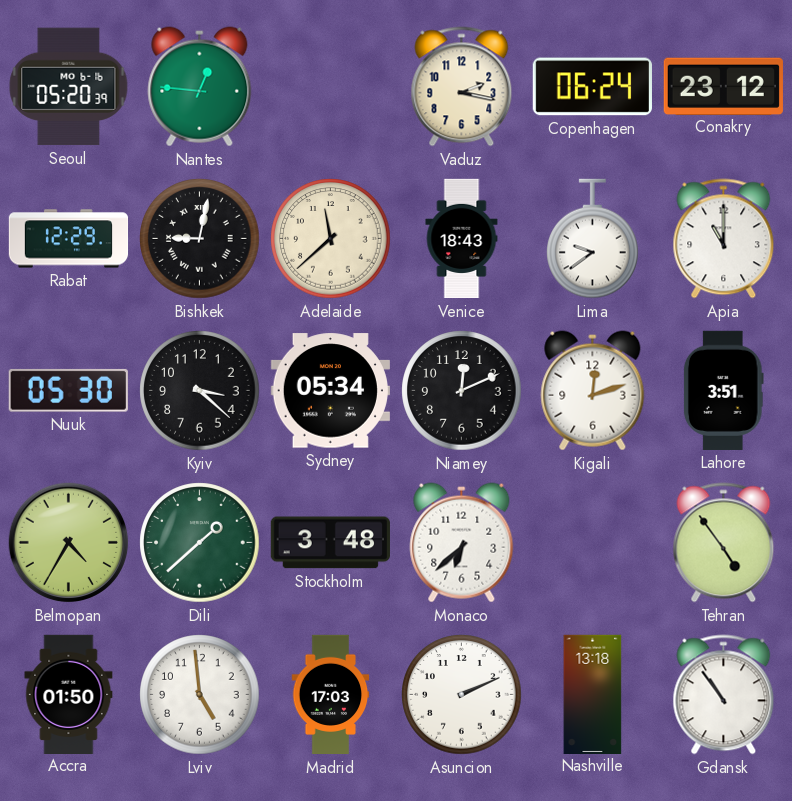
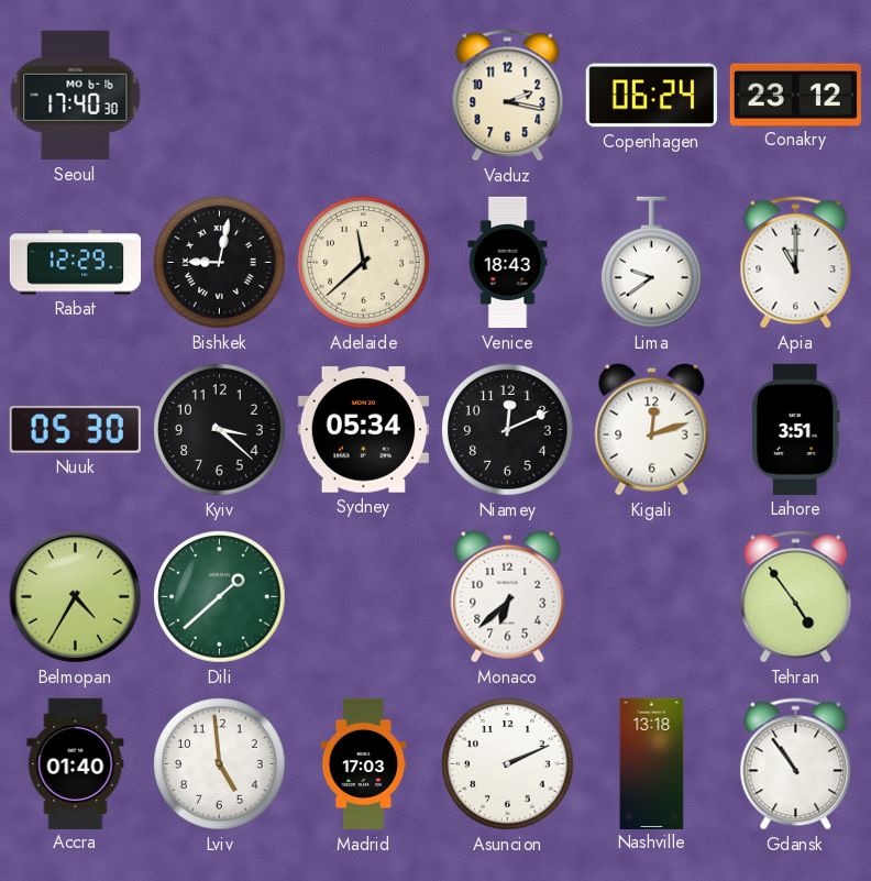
Seoul: 05:20 -> 17:40
Nantes: 12:46 -> none
Stockholm: 3:48 -> none
Accra: 01:50 -> 01:40
